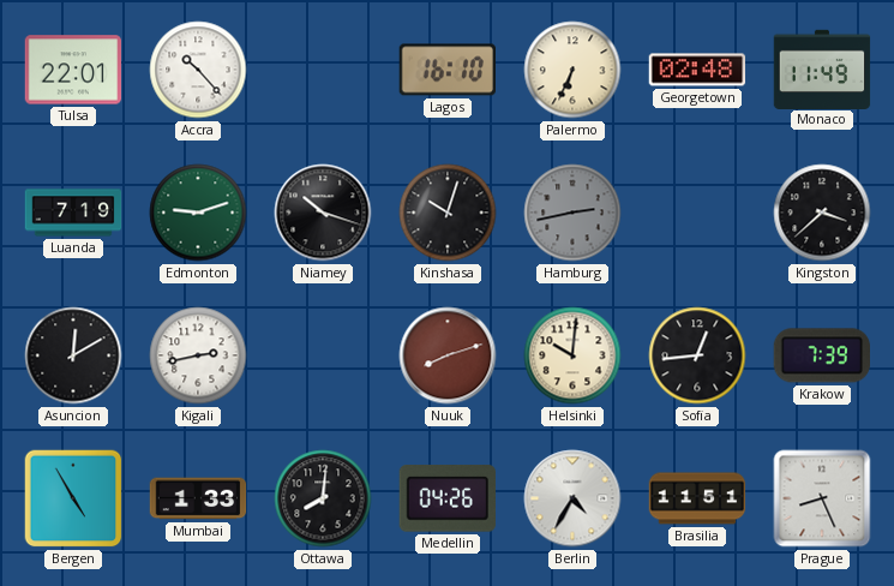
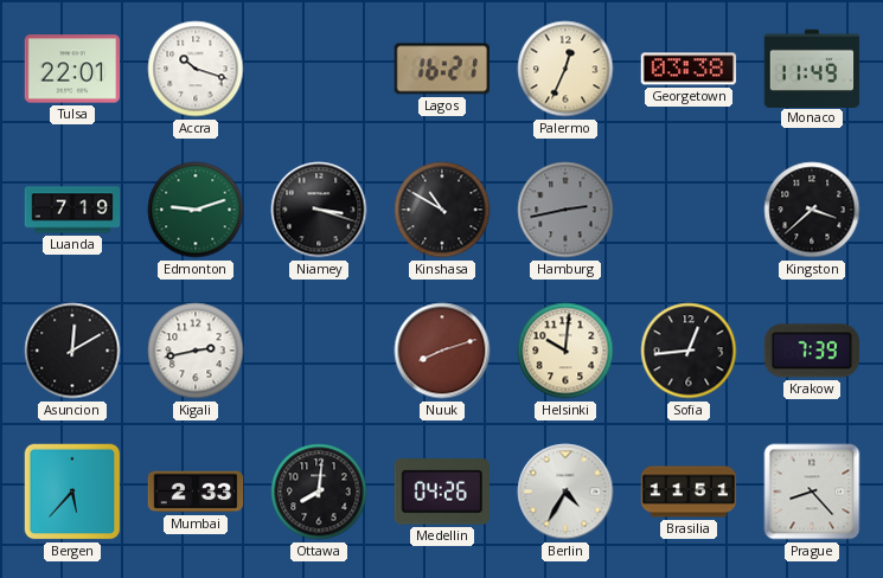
Accra: 10:23 -> 10:18
Lagos: 16:10 -> 16:21
Palermo: 6:34 -> 12:34
Georgetown: 02:48 -> 03:38
Niamey: 10:18 -> 3:18
Kinshasa: 10:03 -> 10:50
Bergen: 4:55 -> 5:37
Mumbai: 1:33 -> 2:33
Prague: 8:26 -> 8:23
